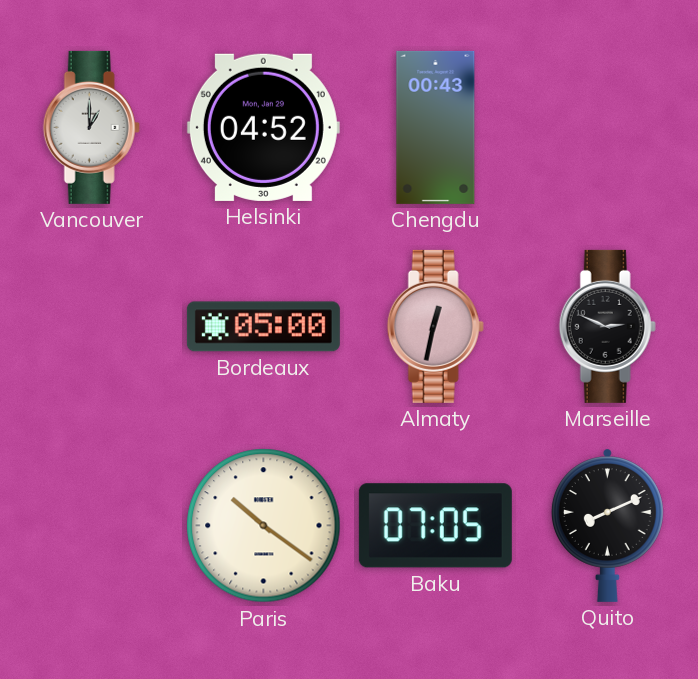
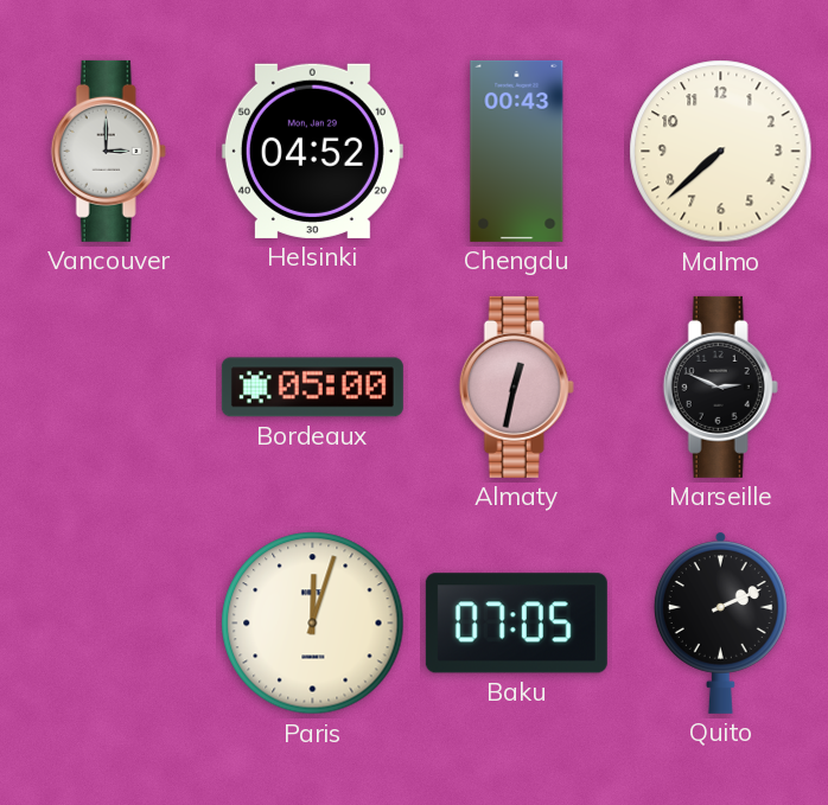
Vancouver: 1:00 -> 3:00
Malmo: none -> 7:38
Paris: 10:21 -> 12:03
Quito: 8:11 -> 2:11
